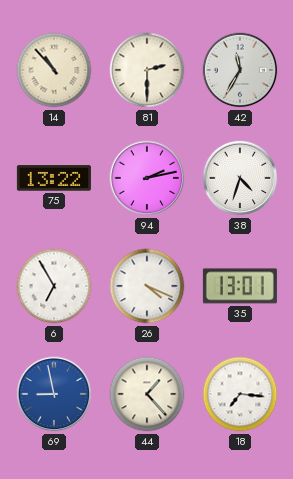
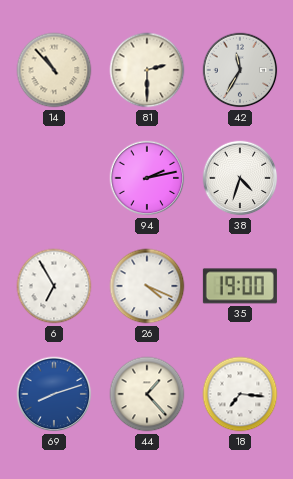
75: 13:22 -> none
35: 13:01 -> 19:00
69: 8:58 -> 8:12
